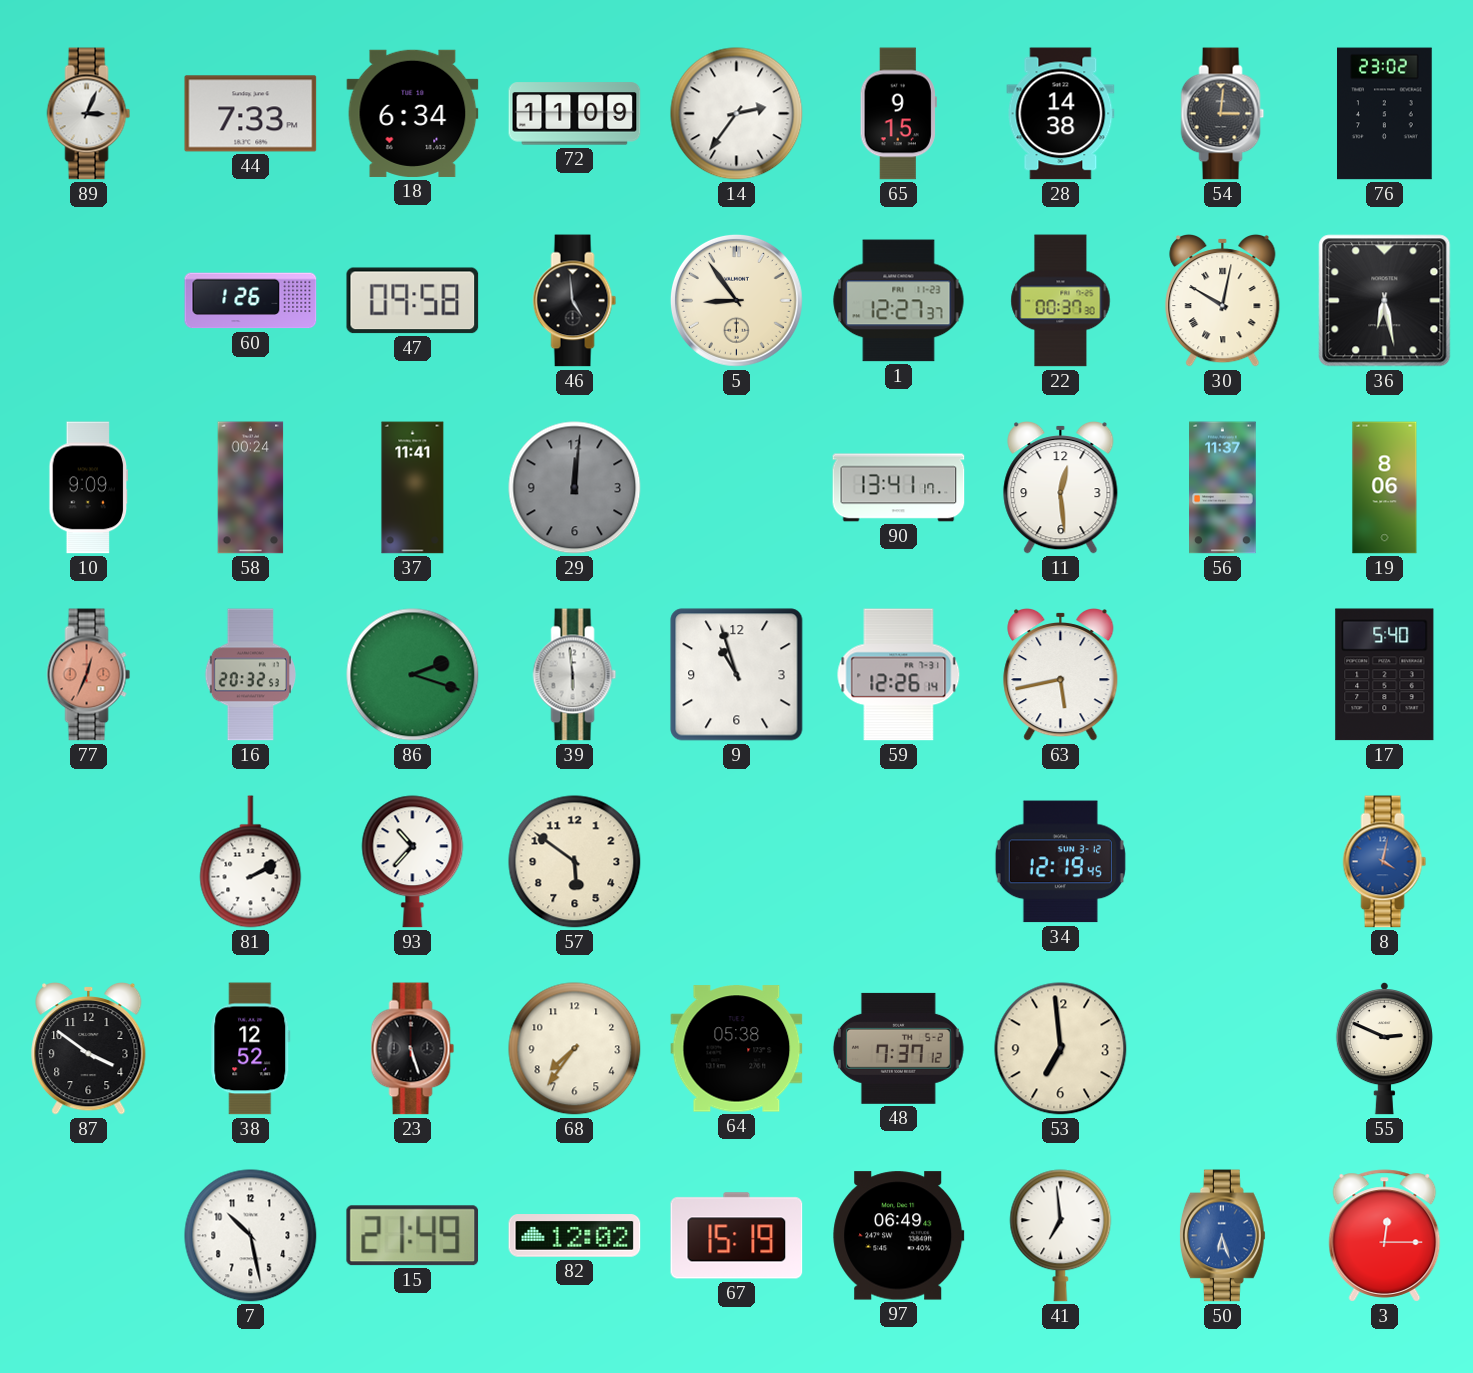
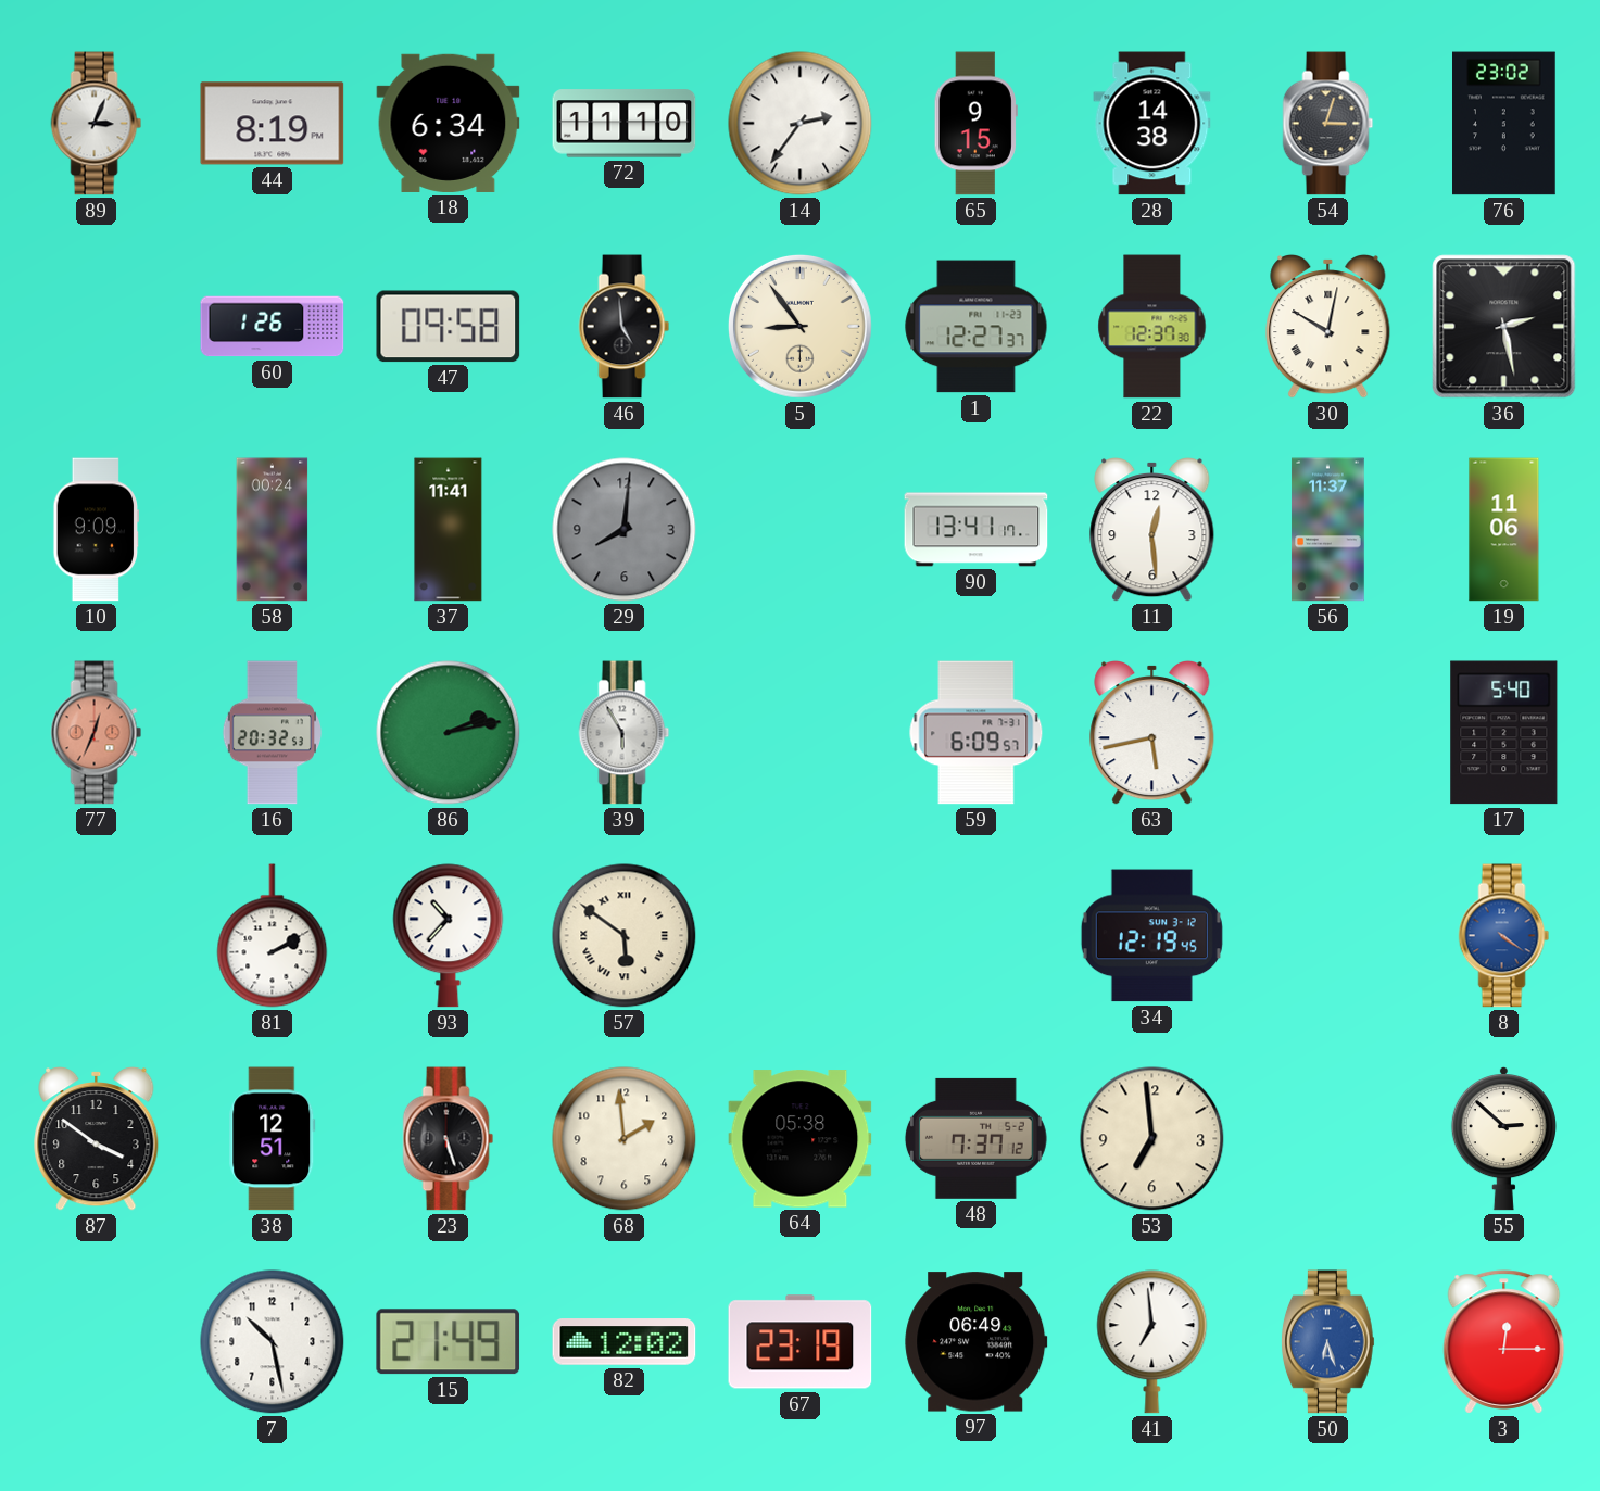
44: 7:33 -> 8:19
72: 11:09 -> 11:10
54: 3:01 -> 3:03
22: 00:37 -> 12:37
36: 6:28 -> 2:28
29: 12:01 -> 8:01
19: 8:06 -> 11:06
86: 2:18 -> 2:13
39: 5:59 -> 5:55
9: 10:57 -> none
59: 12:26 -> 6:09
57 numerals: Arabic -> Roman
8: 4:02 -> 4:21
38: 12:52 -> 12:51
68: 7:36 -> 1:59
55: 2:49 -> 2:52
67: 15:19 -> 23:19
